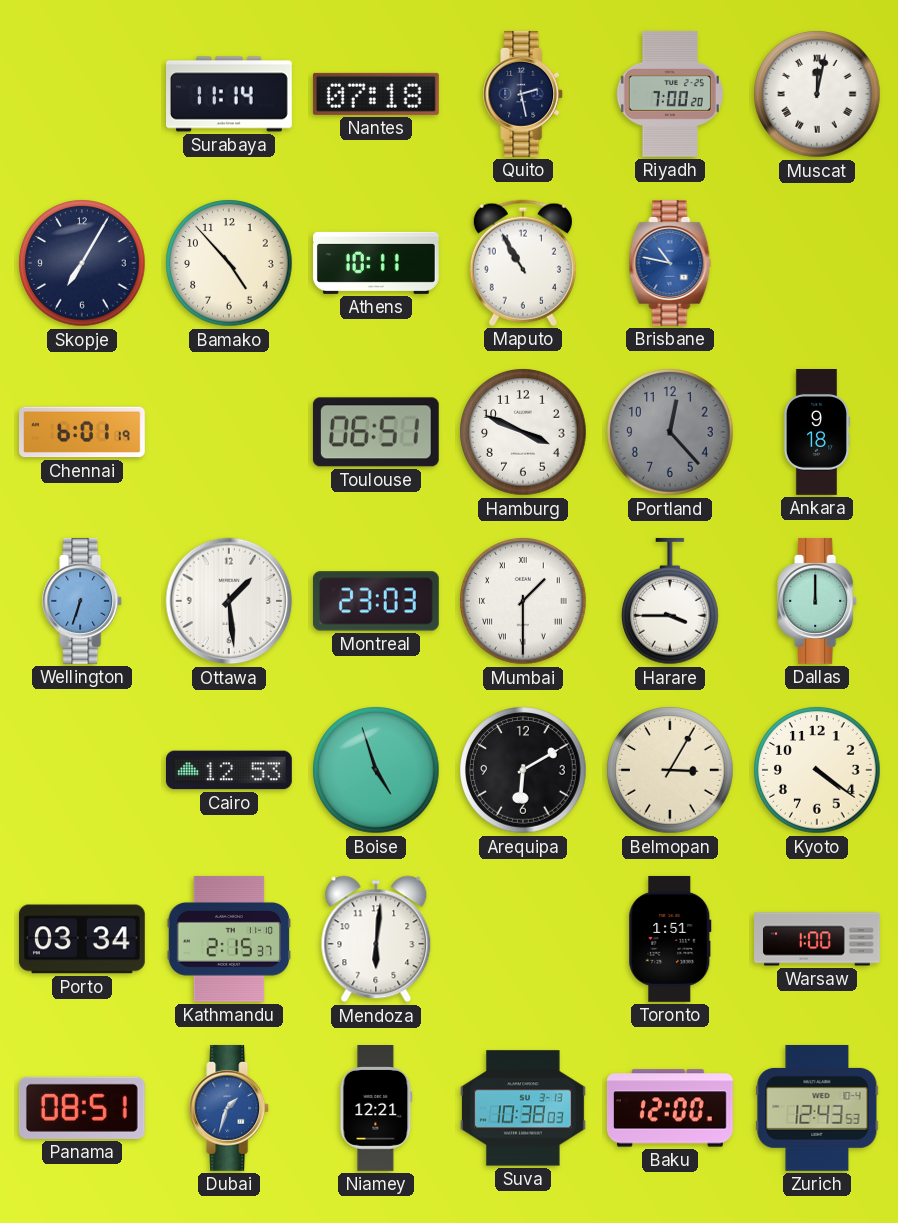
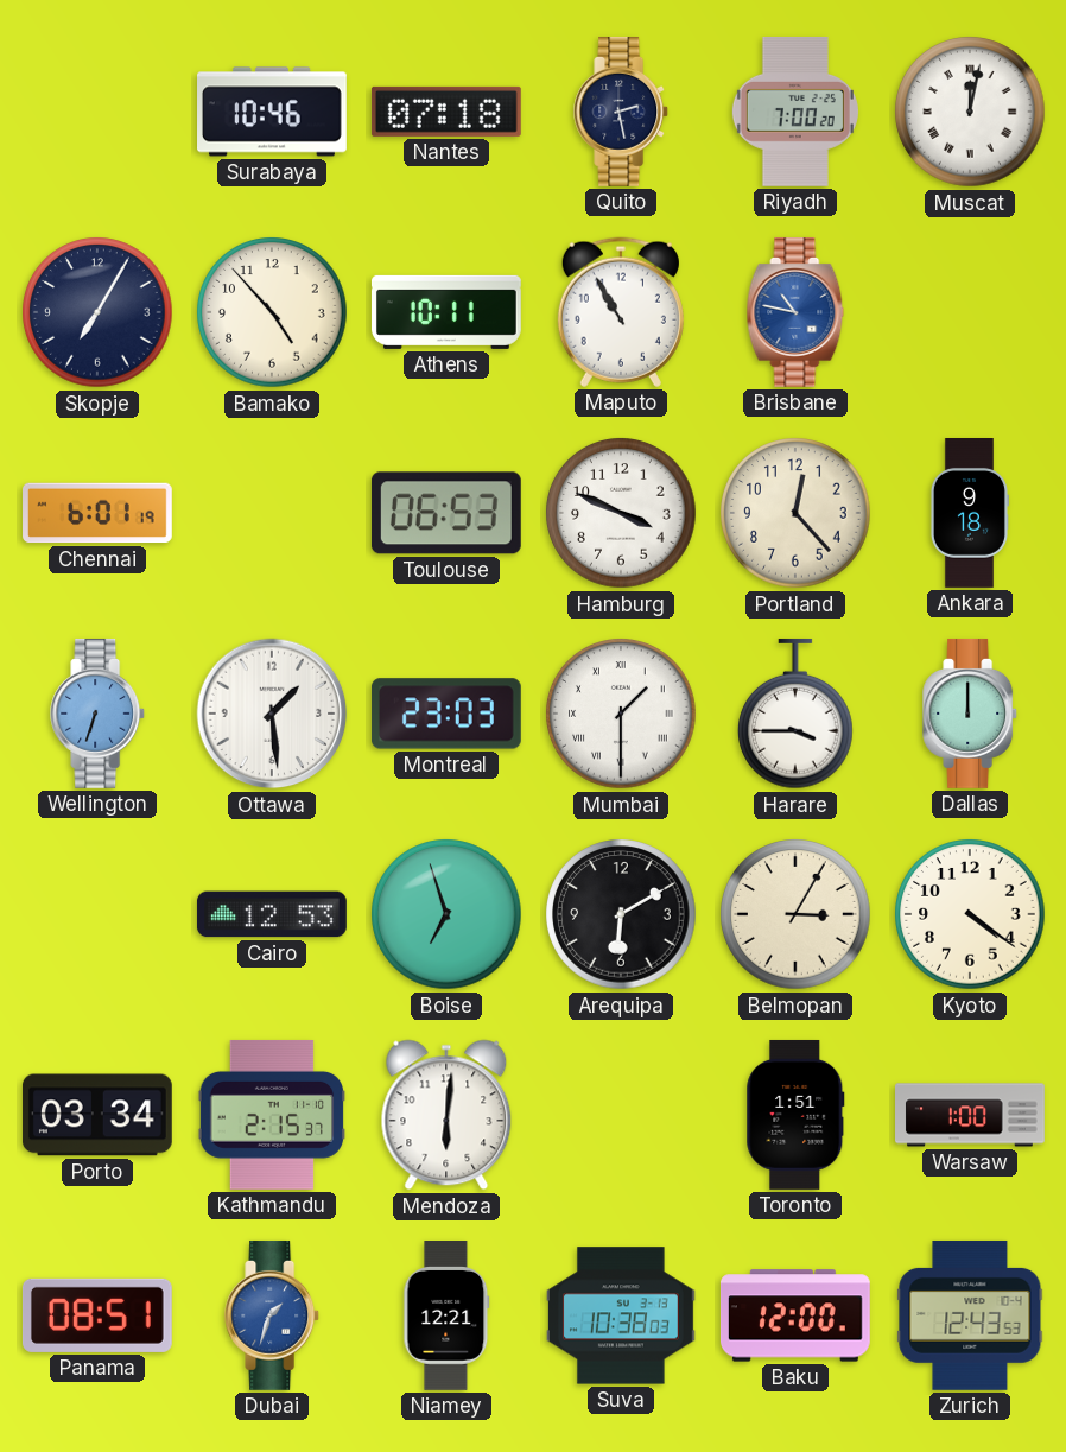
Surabaya: 11:14 -> 10:46
Toulouse: 06:51 -> 06:53
Portland dial: grey -> cream
Boise: 4:57 -> 6:57
